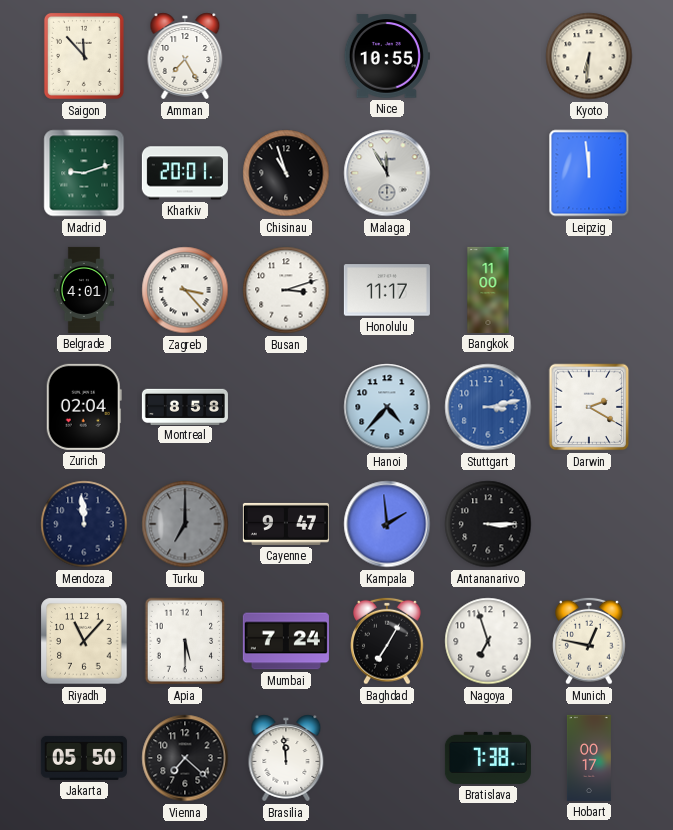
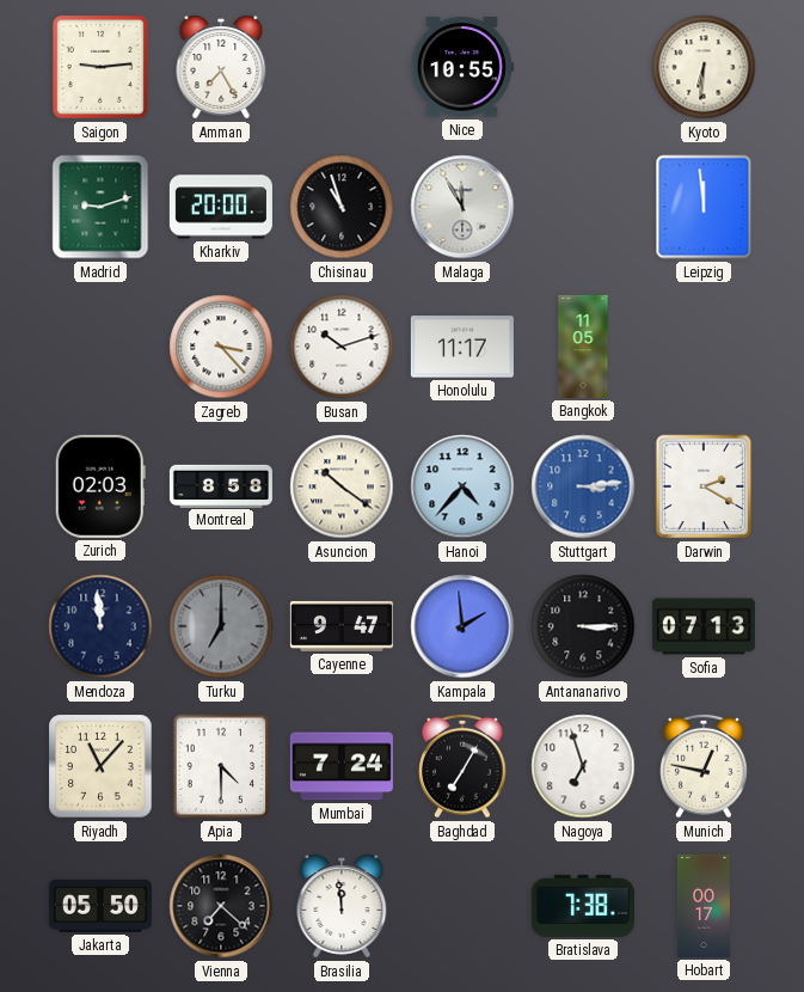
Saigon: 11:53 -> 9:14
Kharkiv: 20:01 -> 20:00
Belgrade: 4:01 -> none
Busan: 3:12 -> 10:12
Bangkok: 11:00 -> 11:05
Zurich: 02:04 -> 02:03
Asuncion: none -> 10:21
Stuttgart: 3:13 -> 3:14
Sofia: none -> 07:13
Apia: 5:30 -> 4:30
